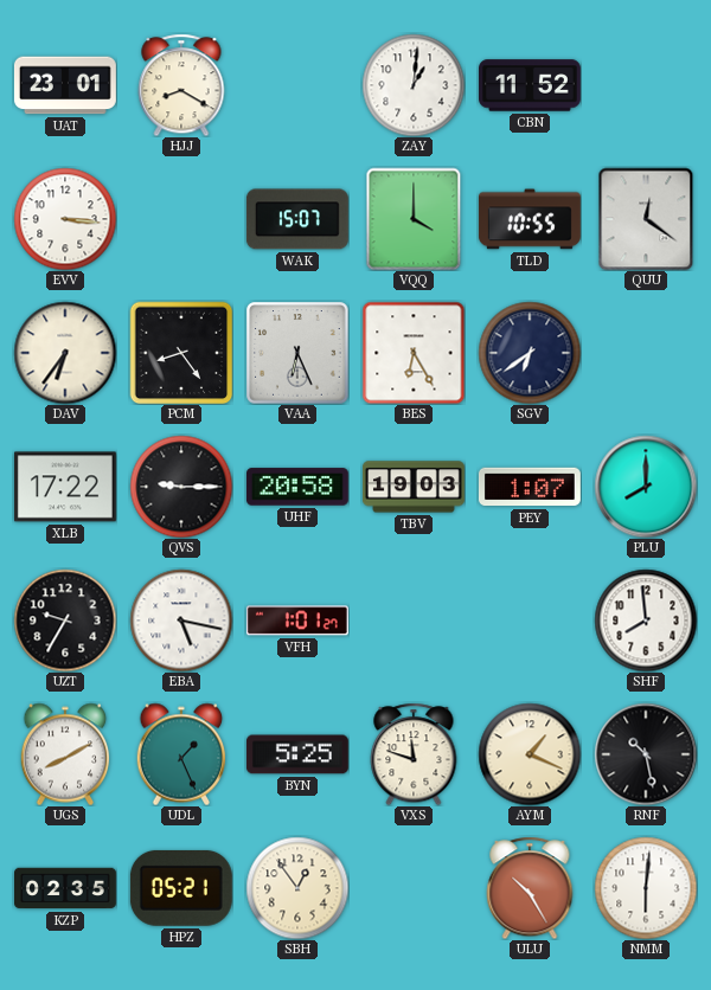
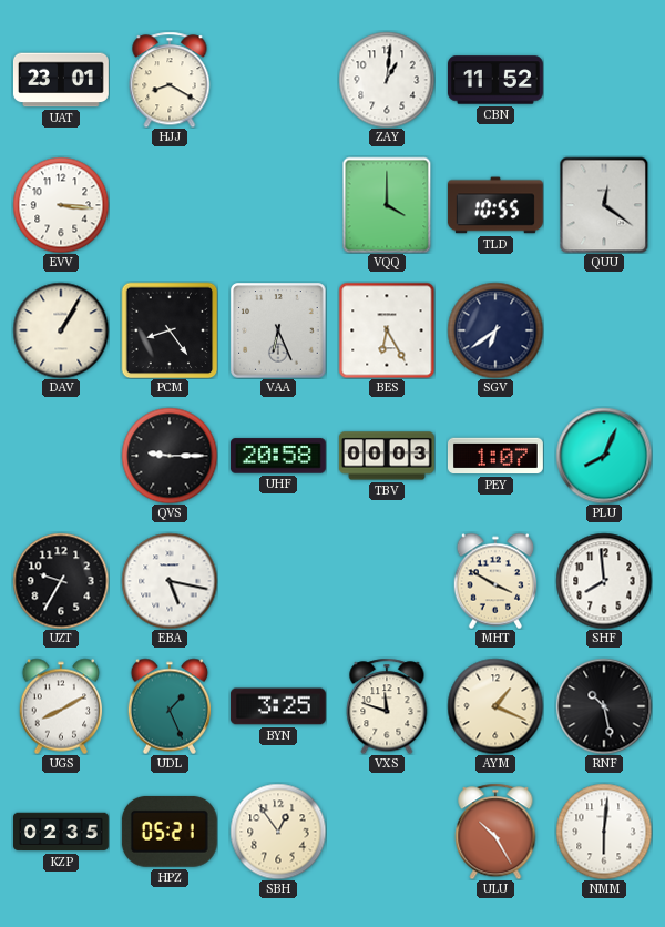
WAK: 15:07 -> none
DAV: 6:36 -> 1:05
XLB: 17:22 -> none
TBV: 19:03 -> 00:03
PLU: 8:00 -> 8:04
VFH: 1:01 -> none
MHT: none -> 3:50
BYN: 5:25 -> 3:25
